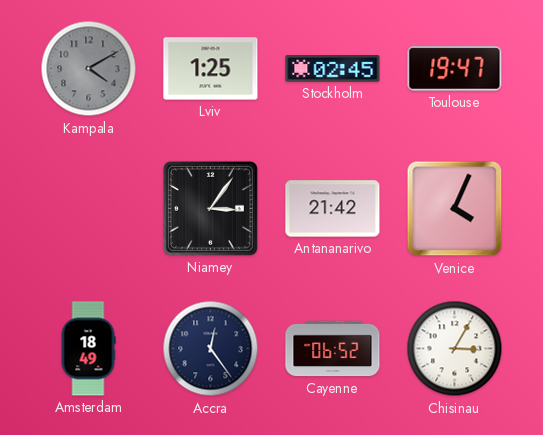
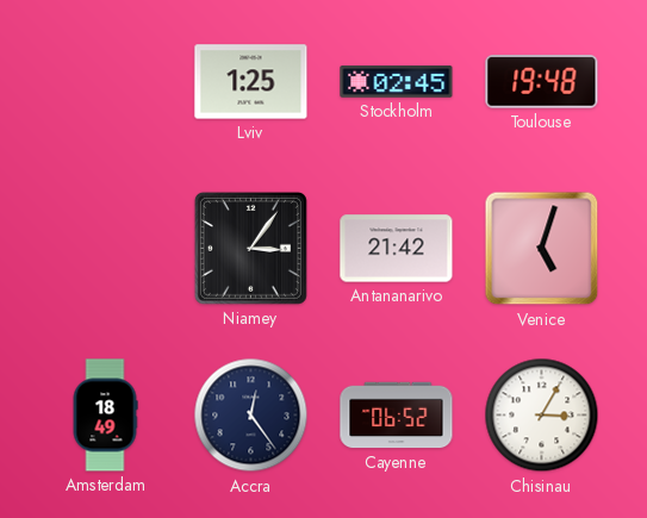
Kampala: 4:10 -> none
Toulouse: 19:47 -> 19:48
Venice: 4:04 -> 5:03
